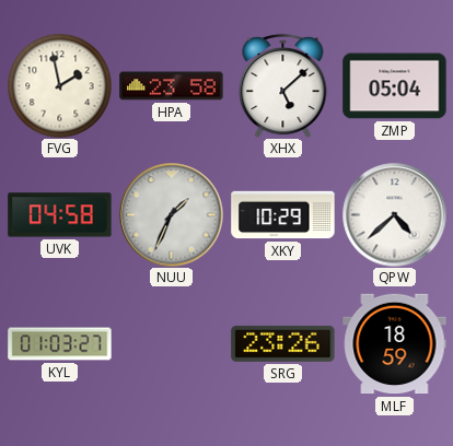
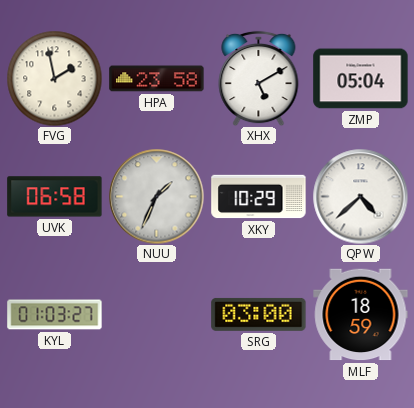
XHX: 5:08 -> 5:10
UVK: 04:58 -> 06:58
SRG: 23:26 -> 03:00
